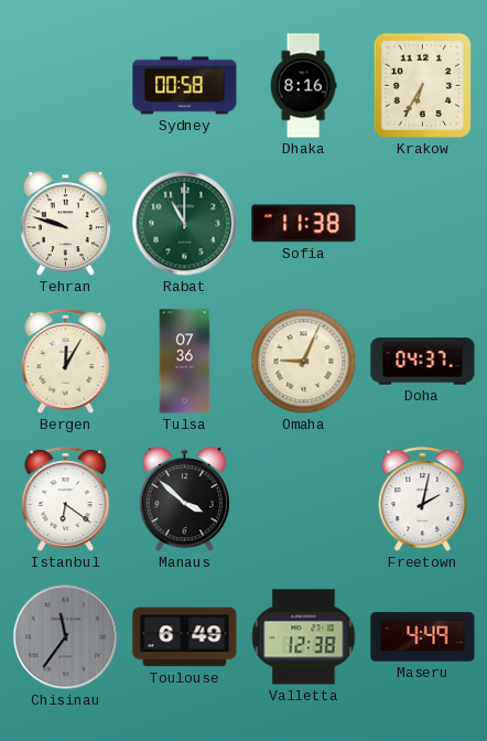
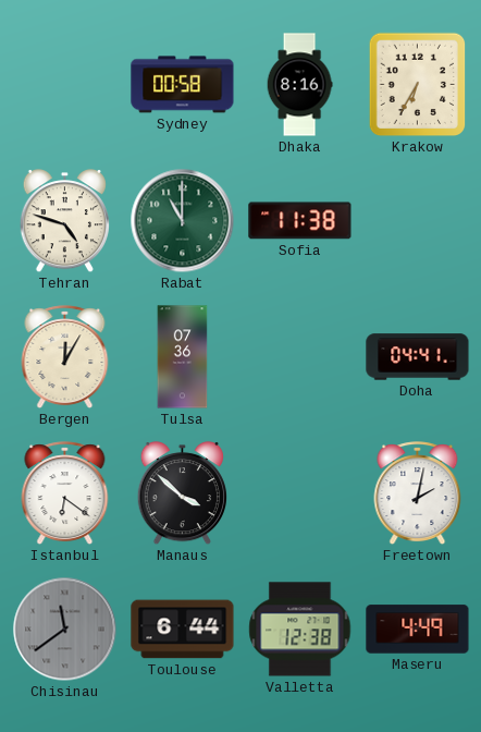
Tehran: 9:48 -> 4:48
Omaha: 9:04 -> none
Doha: 04:37 -> 04:41
Chisinau: 11:36 -> 11:39
Toulouse: 6:49 -> 6:44
